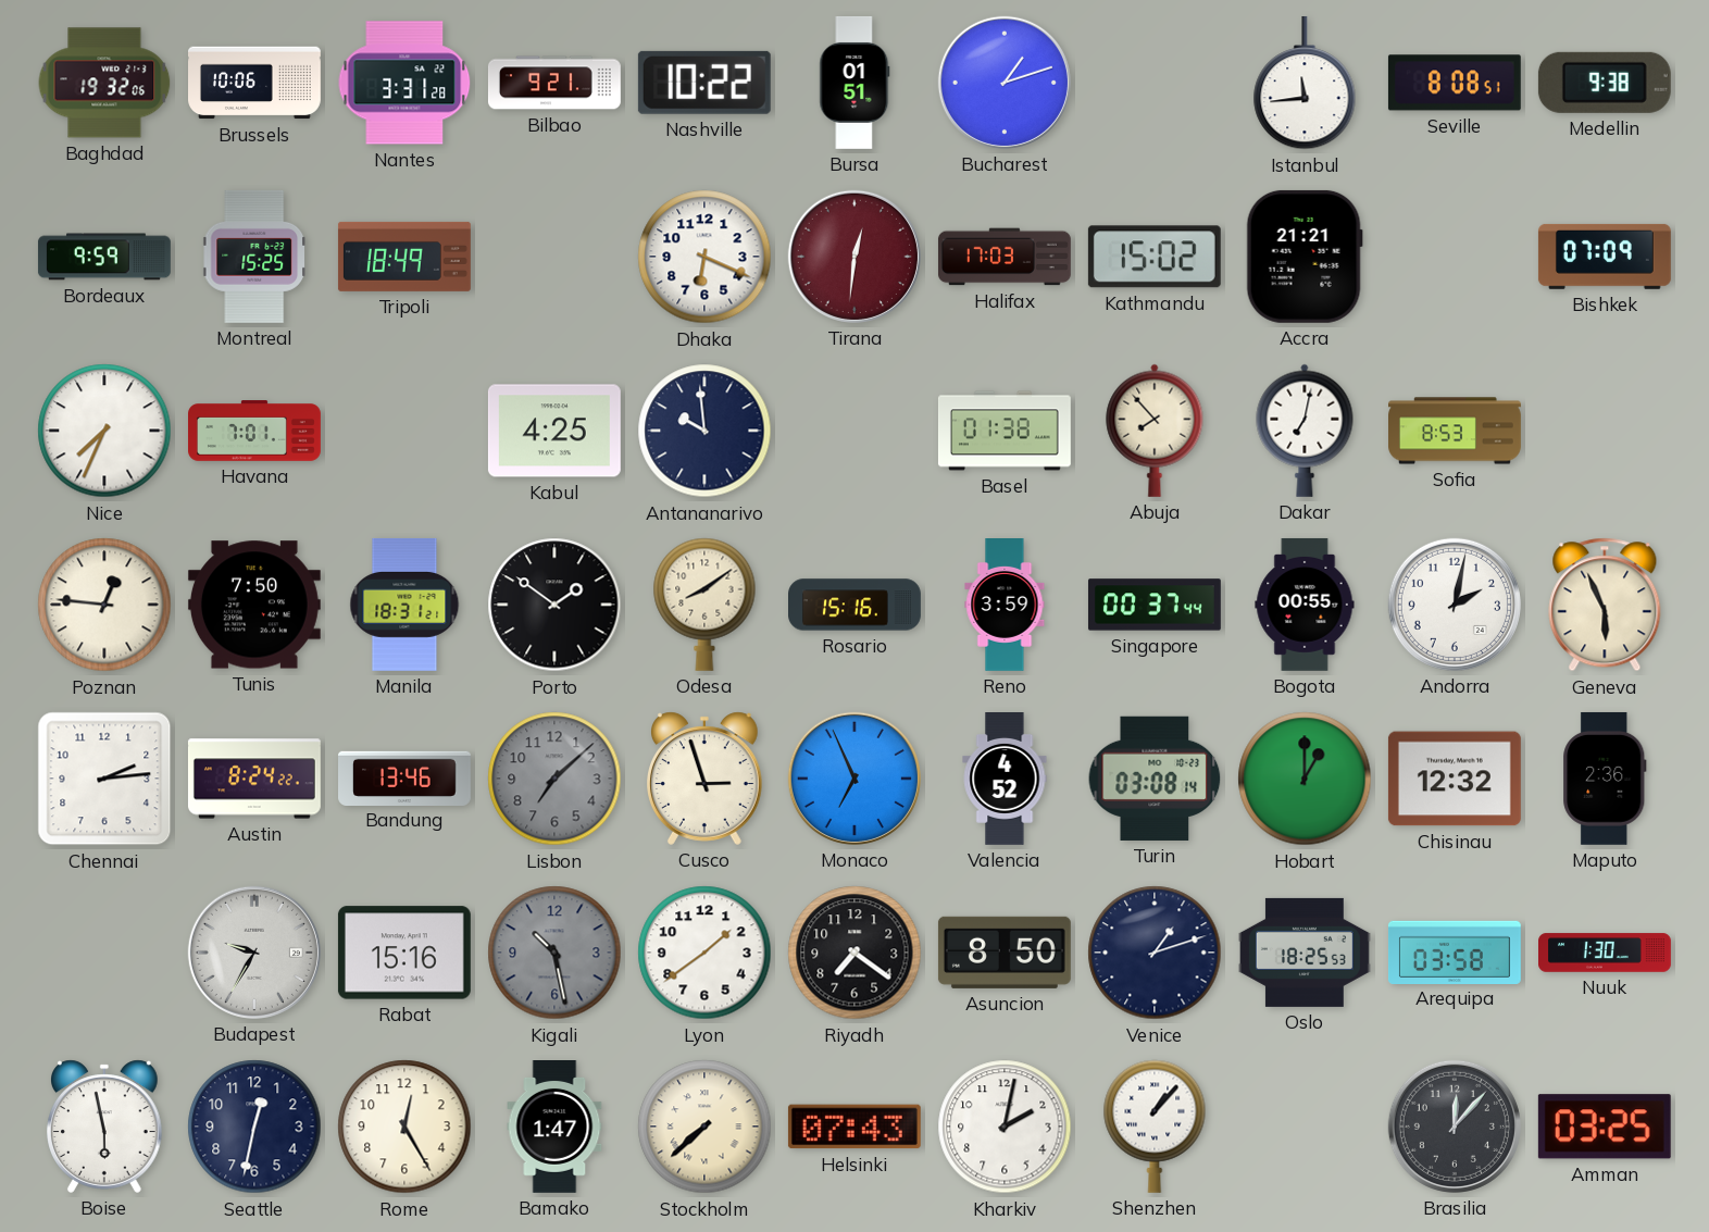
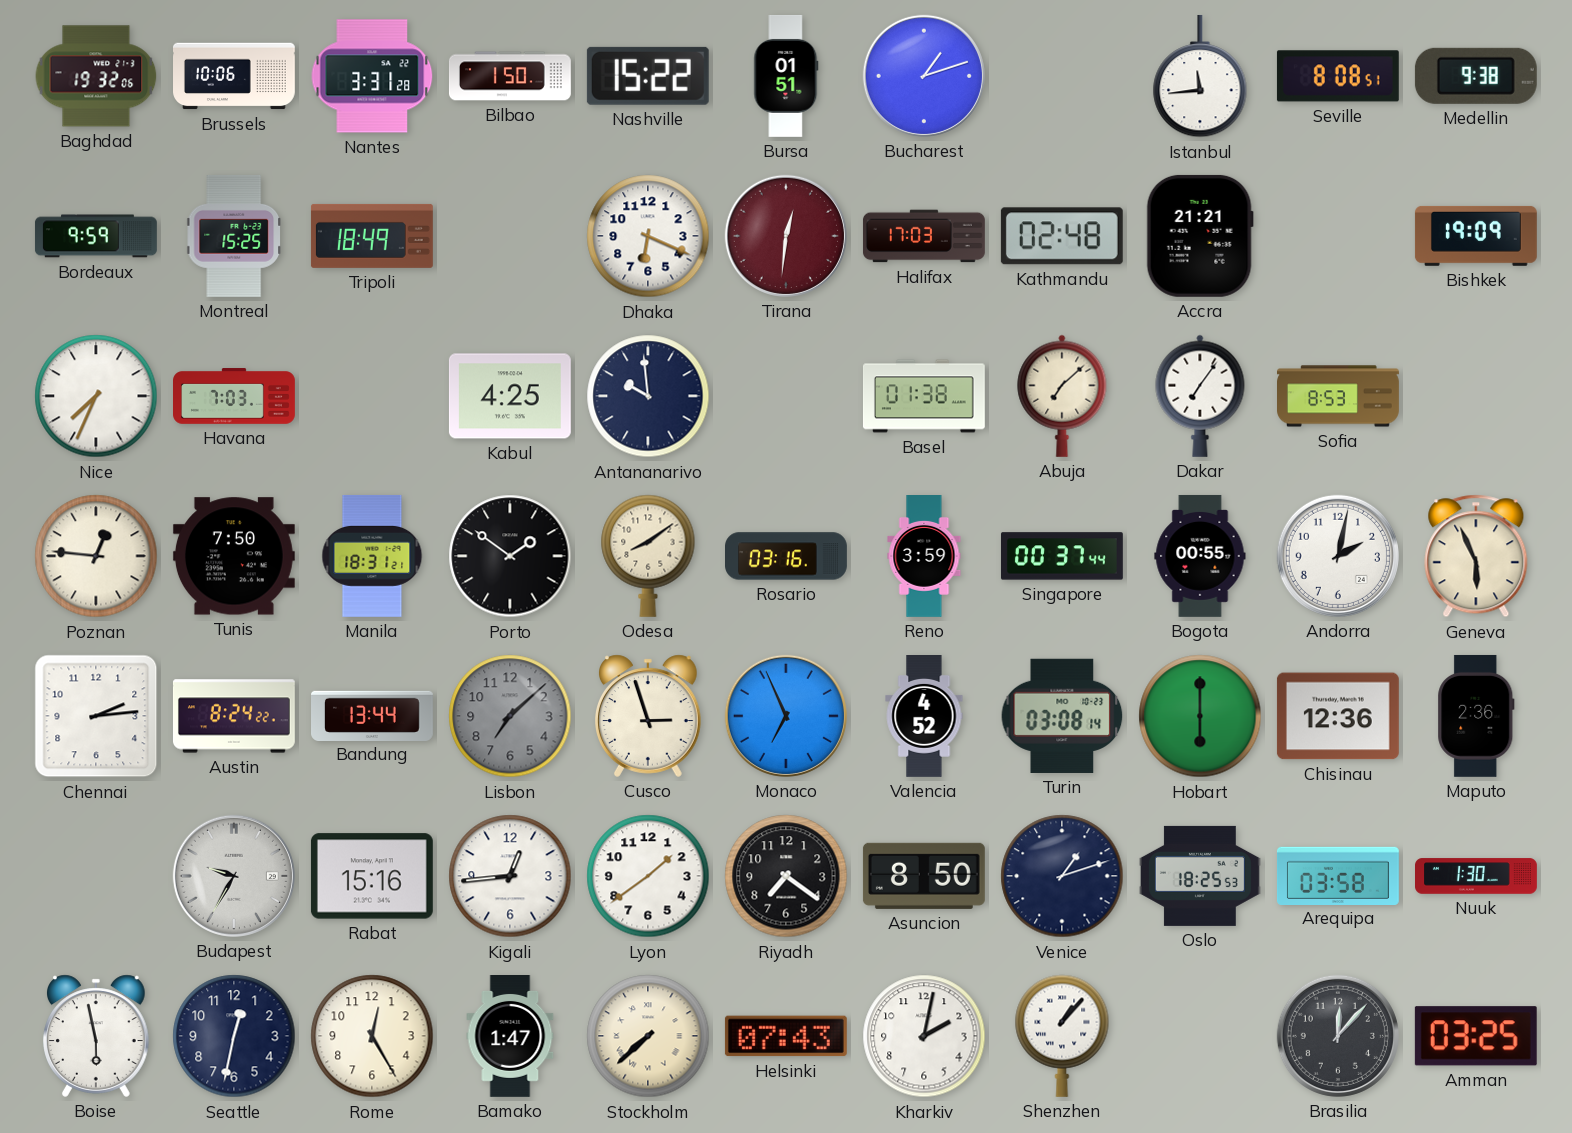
Bilbao: 9:21 -> 1:50
Nashville: 10:22 -> 15:22
Kathmandu: 15:02 -> 02:48
Bishkek: 07:09 -> 19:09
Havana: 7:01 -> 7:03
Abuja: 7:53 -> 7:08
Dakar: 7:02 -> 7:06
Rosario: 15:16 -> 03:16
Bandung: 13:46 -> 13:44
Hobart: 1:00 -> 6:00
Chisinau: 12:32 -> 12:36
Kigali: 10:28 -> 12:44
Kigali dial: grey -> white
